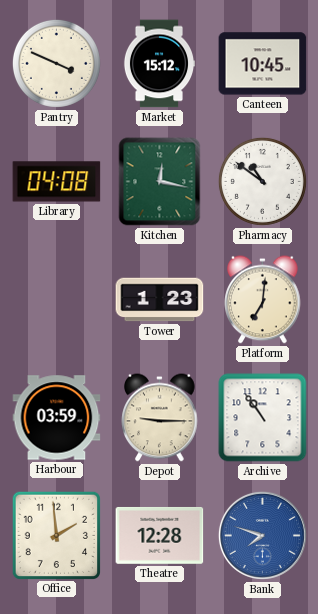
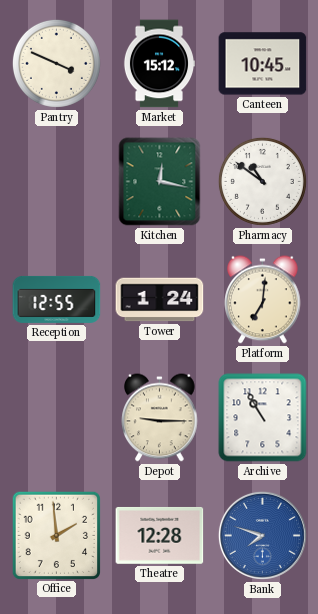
Library: 04:08 -> none
Reception: none -> 12:55
Tower: 1:23 -> 1:24
Harbour: 03:59 -> none
Archive: 10:54 -> 10:55
